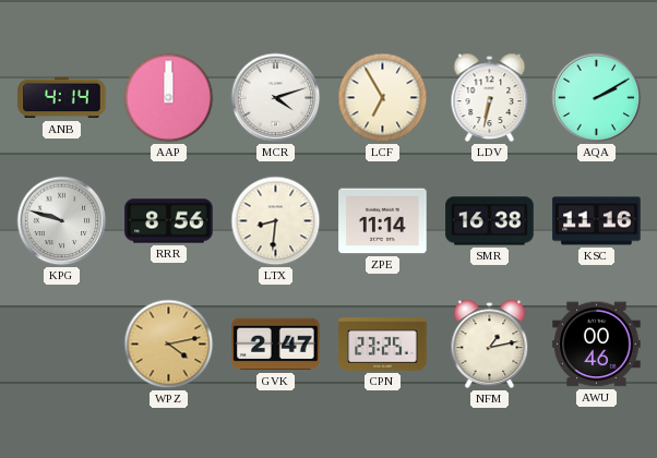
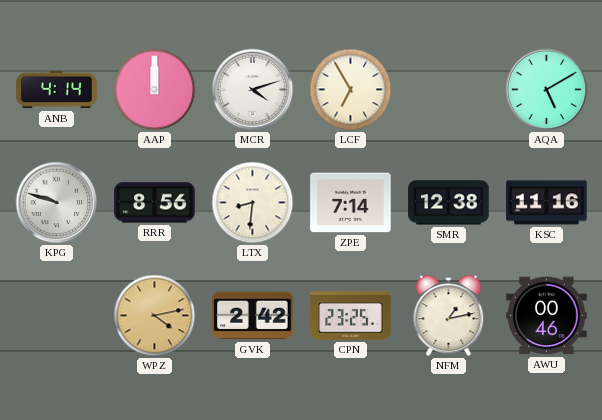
LDV: 6:32 -> none
AQA: 2:10 -> 5:10
ZPE: 11:14 -> 7:14
SMR: 16:38 -> 12:38
GVK: 2:47 -> 2:42
